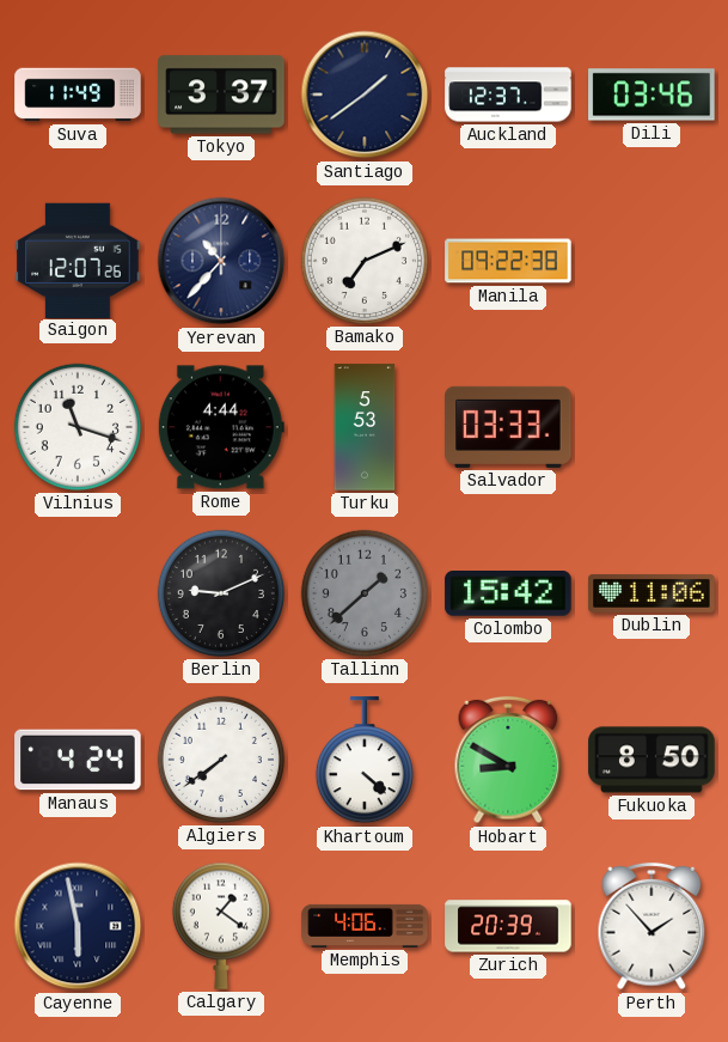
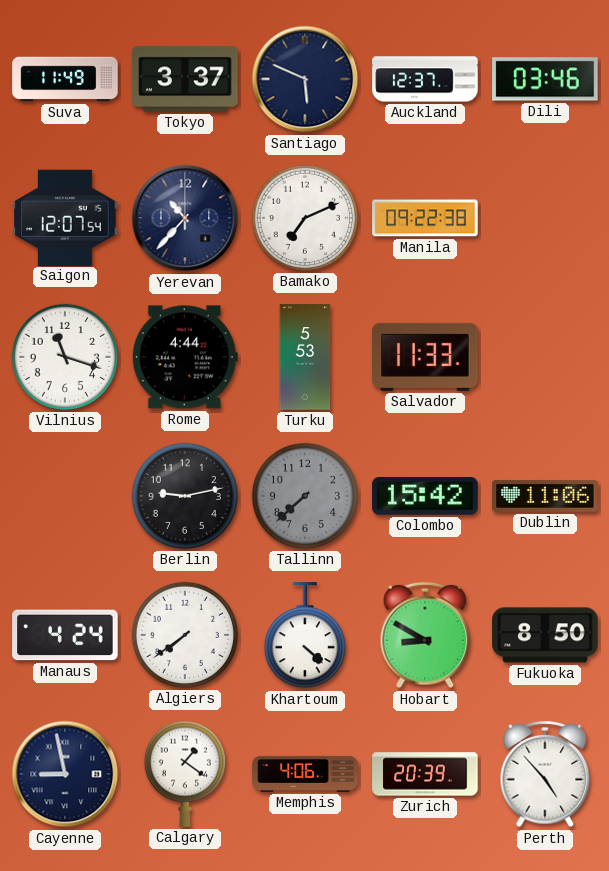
Santiago: 1:39 -> 5:49
Saigon: 12:07:26 -> 12:07:54
Salvador: 03:33 -> 11:33
Berlin: 9:11 -> 9:13
Tallinn: 1:38 -> 7:38
Cayenne: 5:58 -> 8:58
Perth: 1:53 -> 4:53
